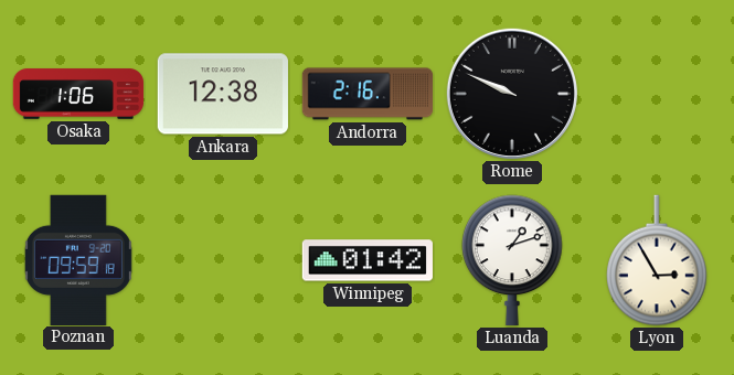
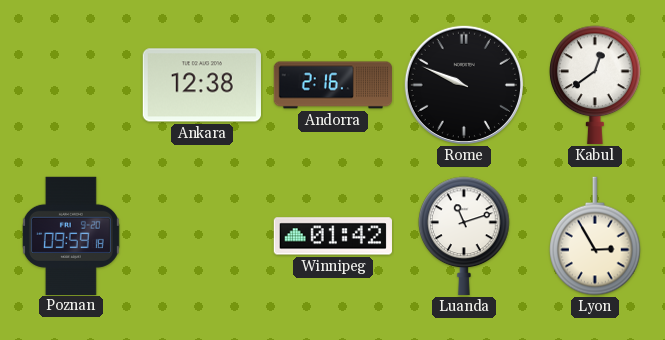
Osaka: 1:06 -> none
Kabul: none -> 12:39
Luanda: 1:12 -> 11:12
